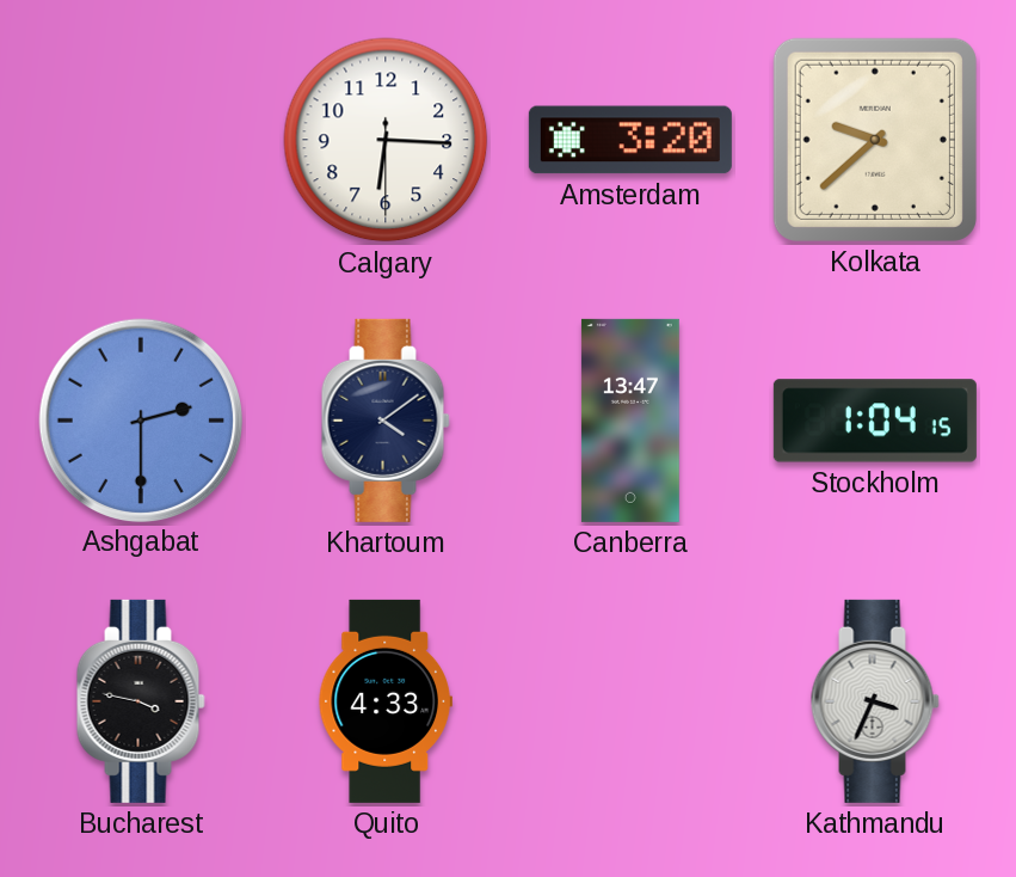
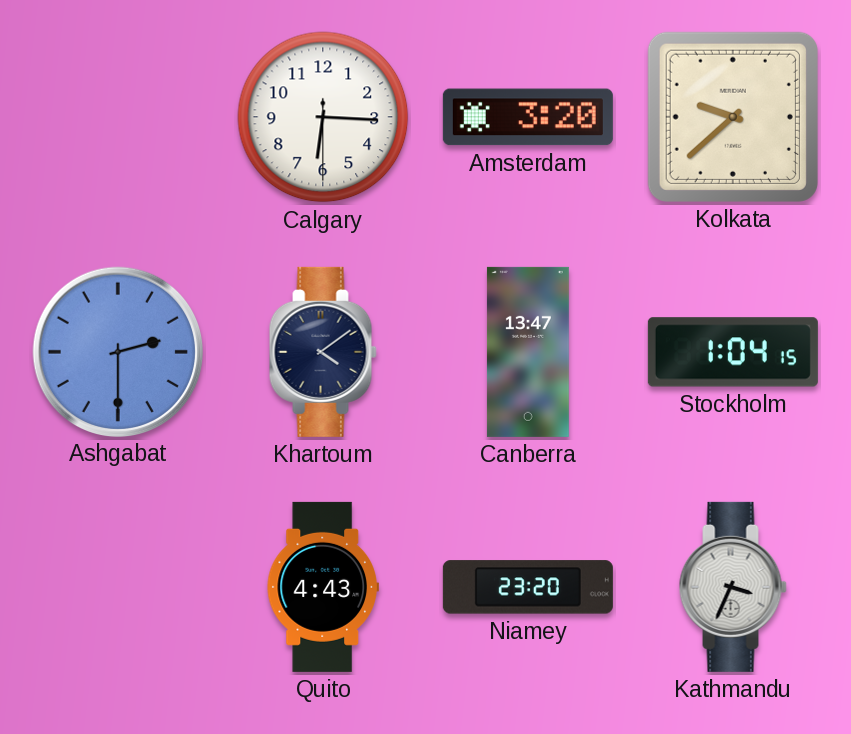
Bucharest: 3:47 -> none
Quito: 4:33 -> 4:43
Niamey: none -> 23:20
